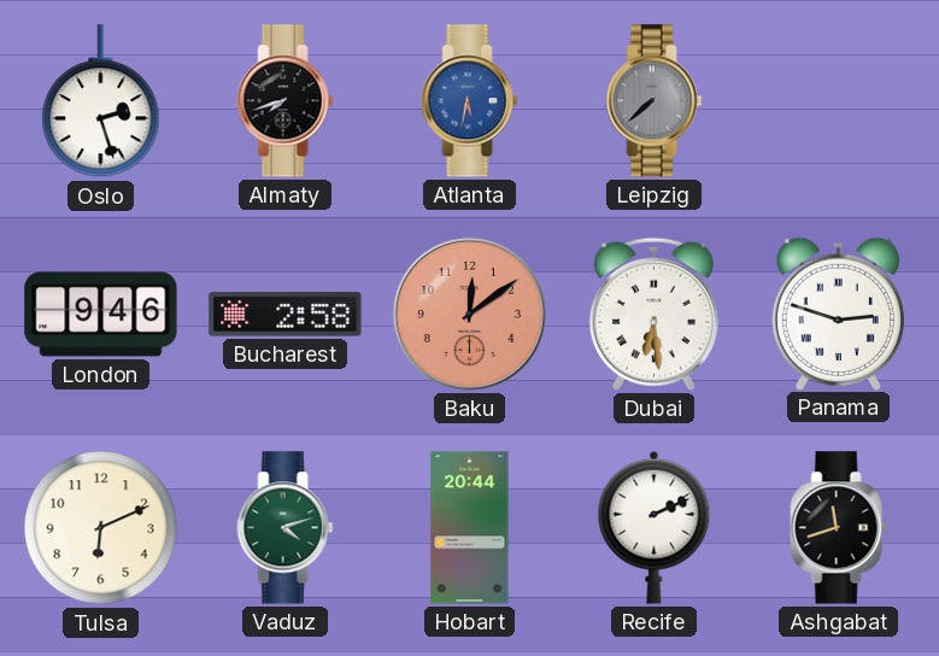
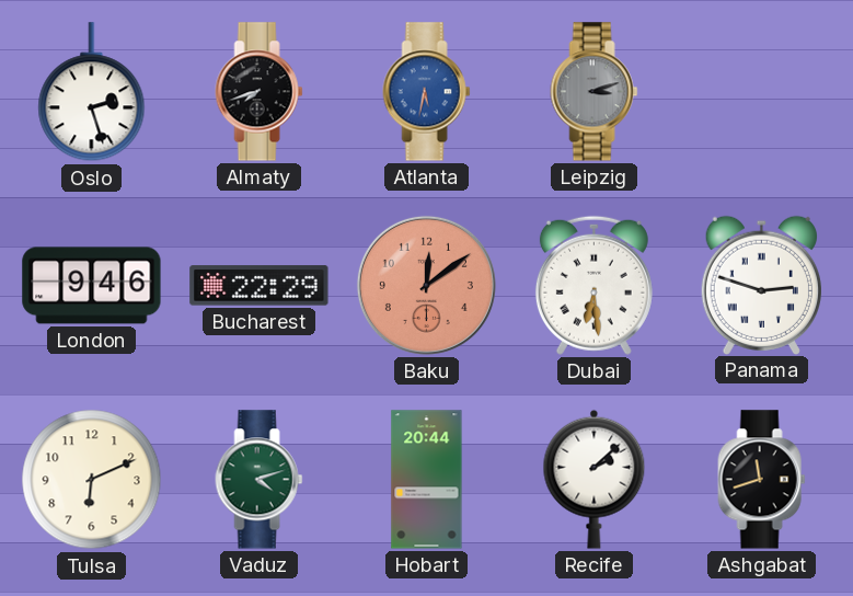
Leipzig: 7:38 -> 3:12
Bucharest: 2:58 -> 22:29
Recife: 2:11 -> 2:08
